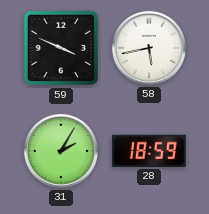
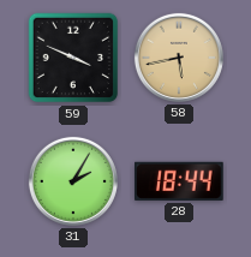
58 dial: white -> champagne
28: 18:59 -> 18:44
